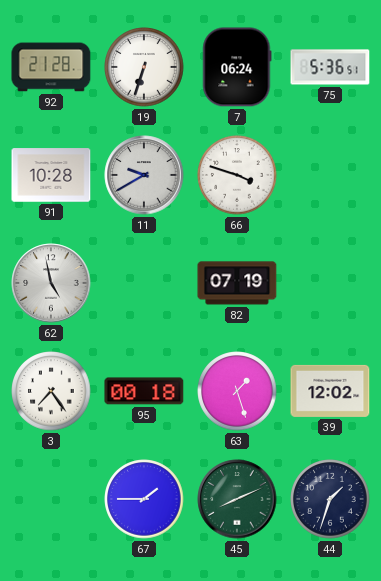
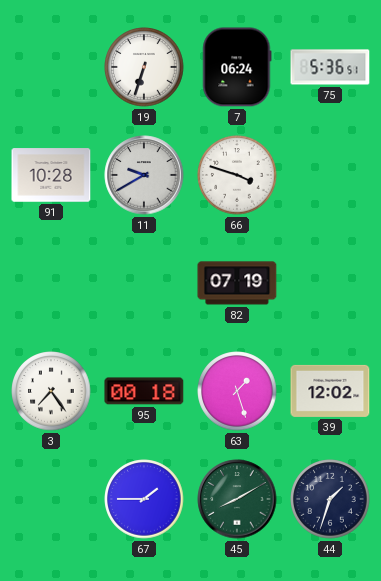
92: 21:28 -> none
62: 4:58 -> none
45: 8:11 -> 8:10
